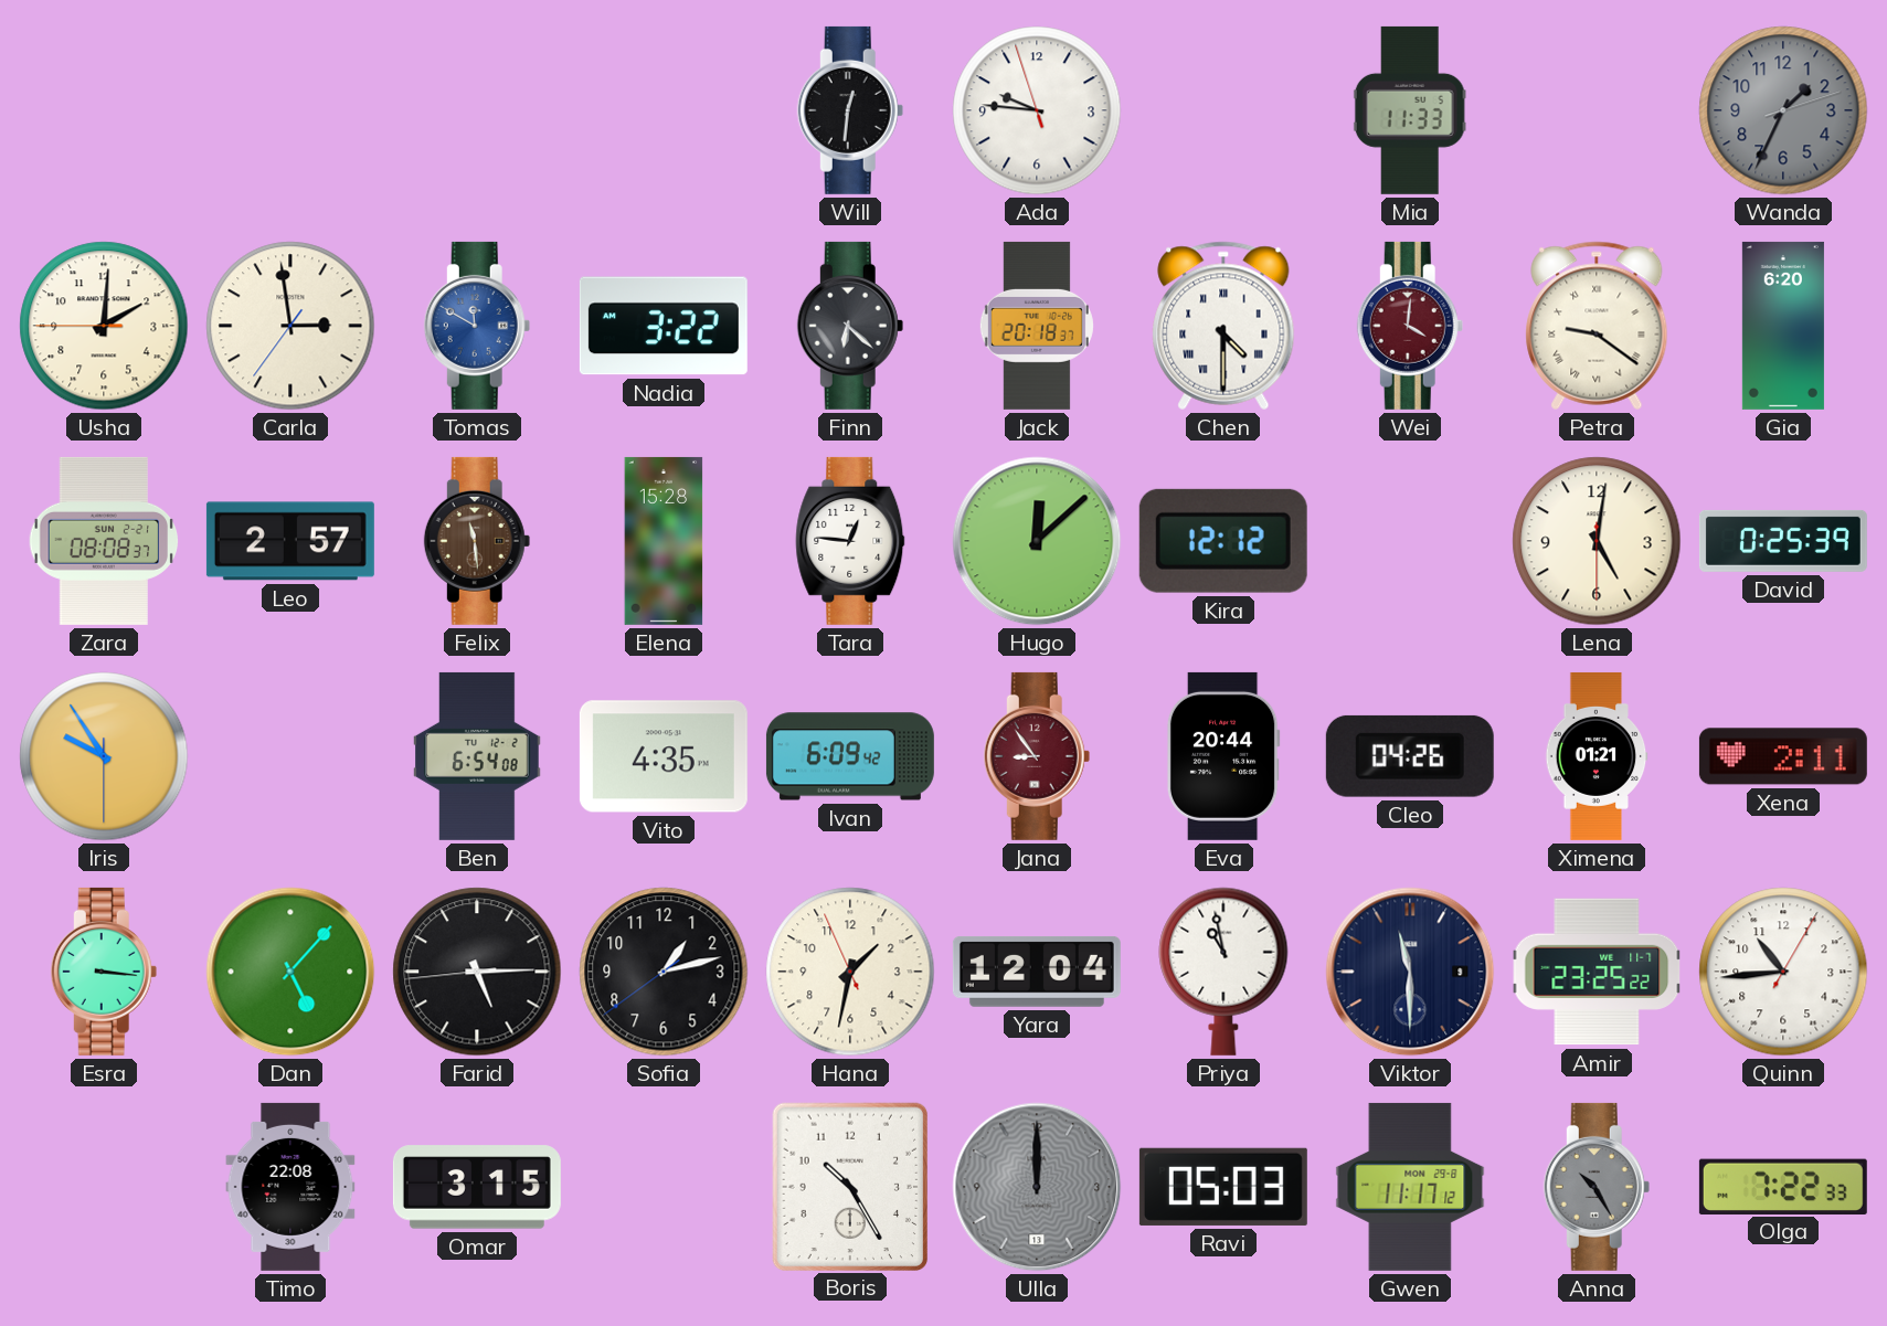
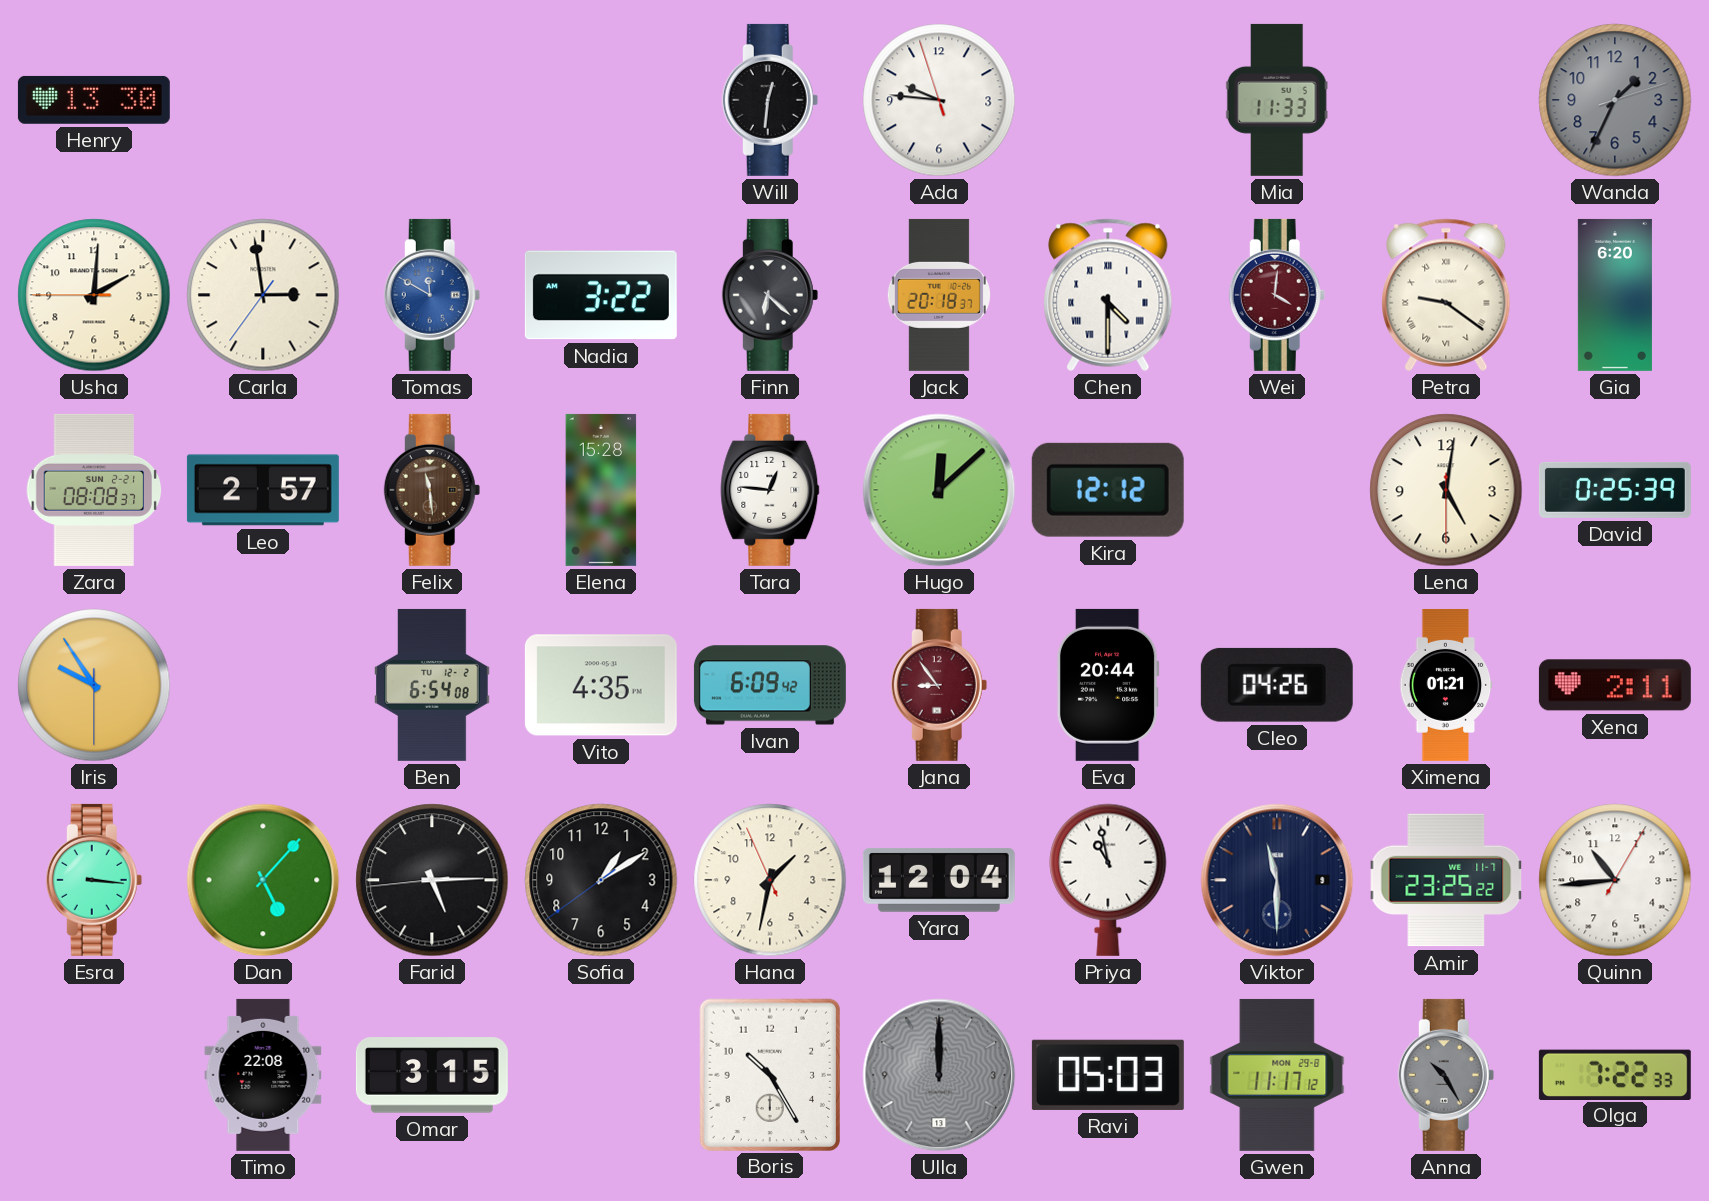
Henry: none -> 13:30
Sofia: 1:12 -> 1:09
